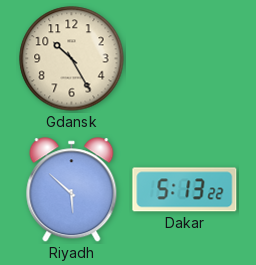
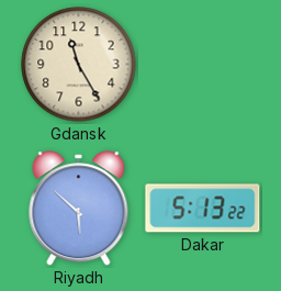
Gdansk: 10:25 -> 11:25
